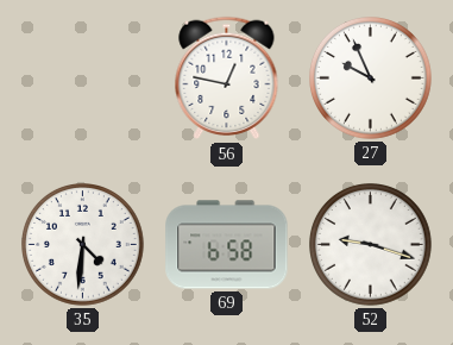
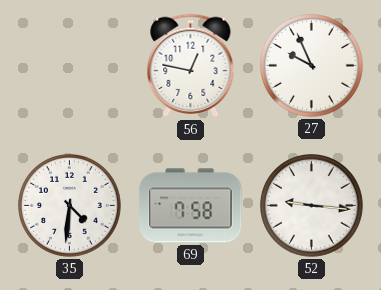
69: 6:58 -> 7:58
52: 9:18 -> 9:16
